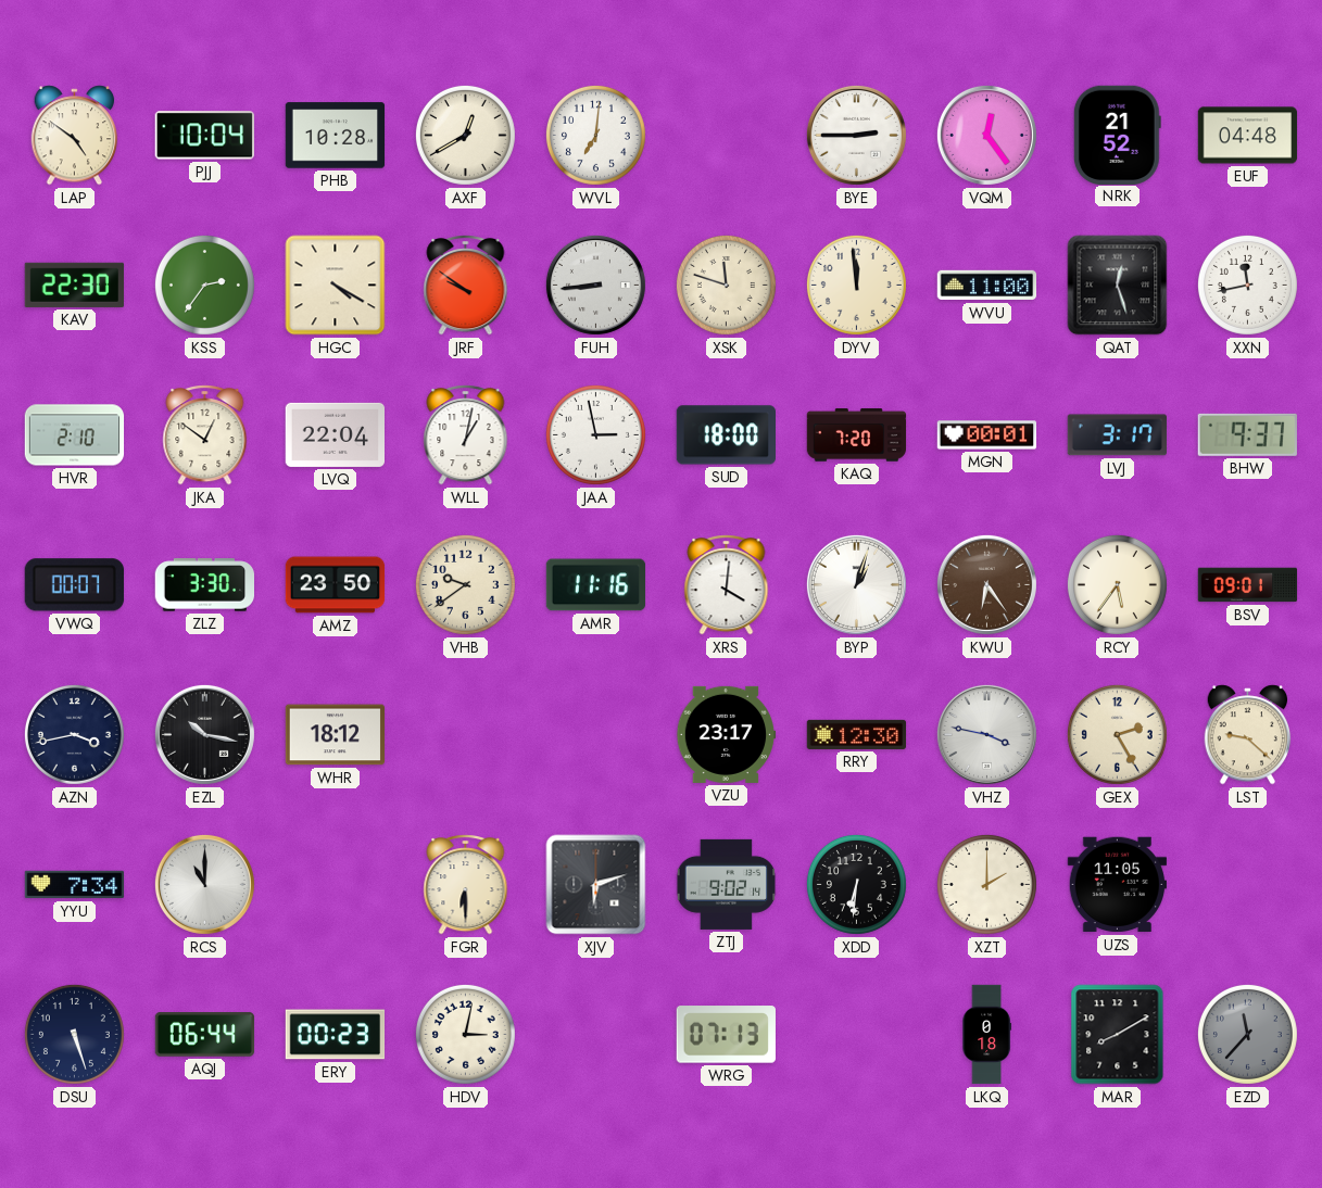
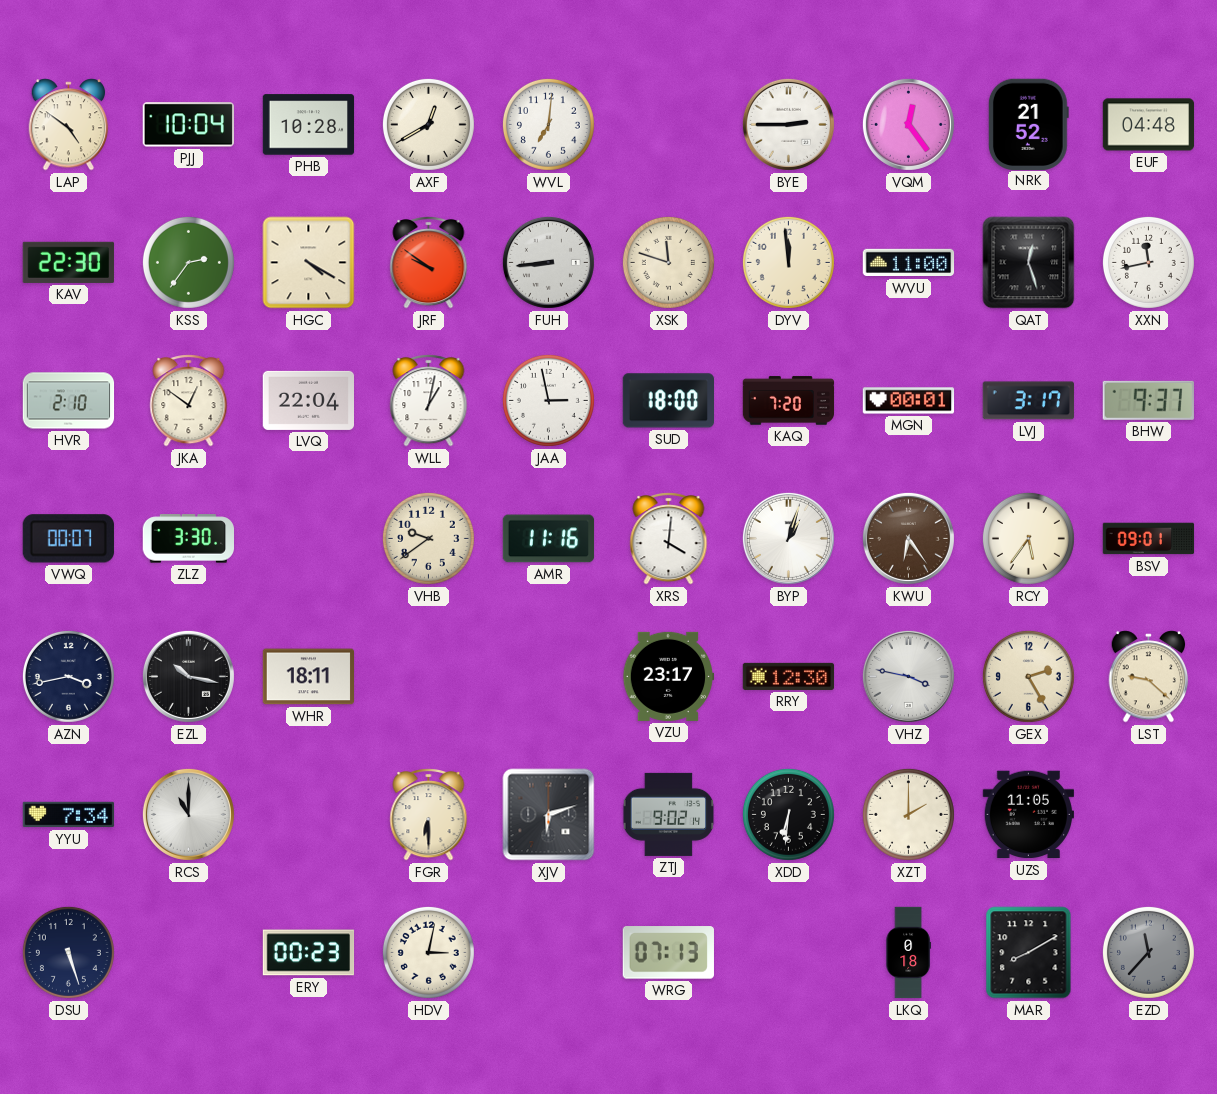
AMZ: 23:50 -> none
WHR: 18:12 -> 18:11
AQJ: 06:44 -> none
